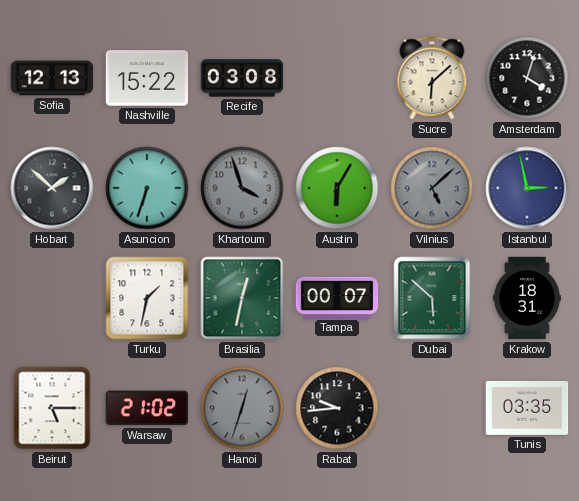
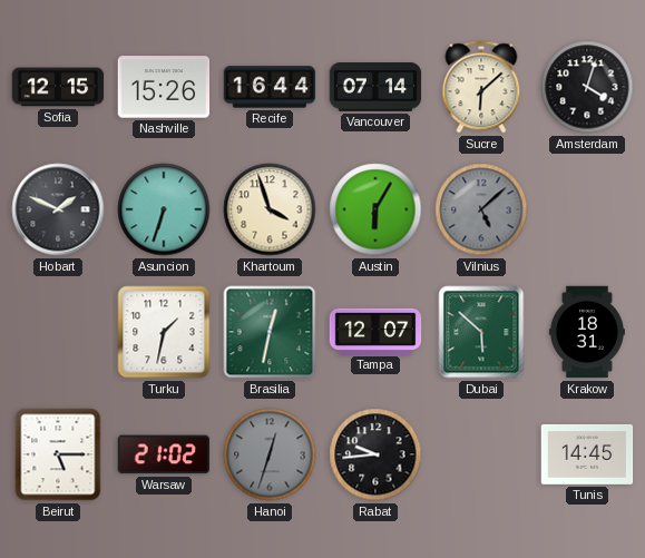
Sofia: 12:13 -> 12:15
Nashville: 15:22 -> 15:26
Recife: 03:08 -> 16:44
Vancouver: none -> 07:14
Hobart: 1:52 -> 1:49
Khartoum dial: grey -> cream
Istanbul: 2:58 -> none
Tampa: 00:07 -> 12:07
Tunis: 03:35 -> 14:45
